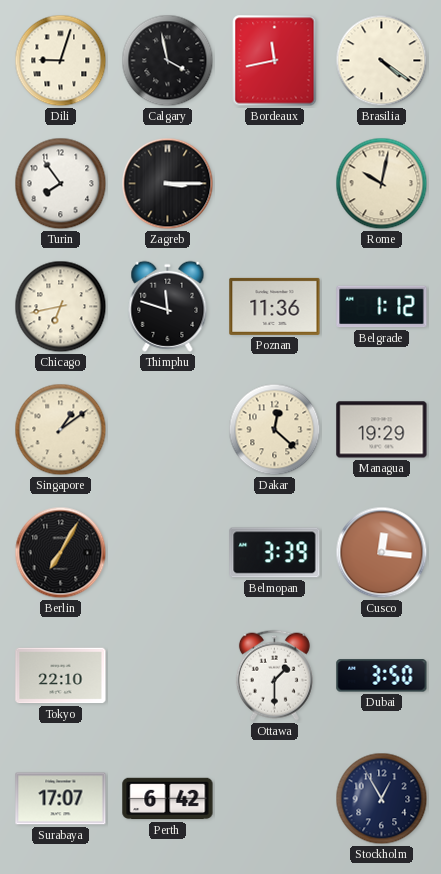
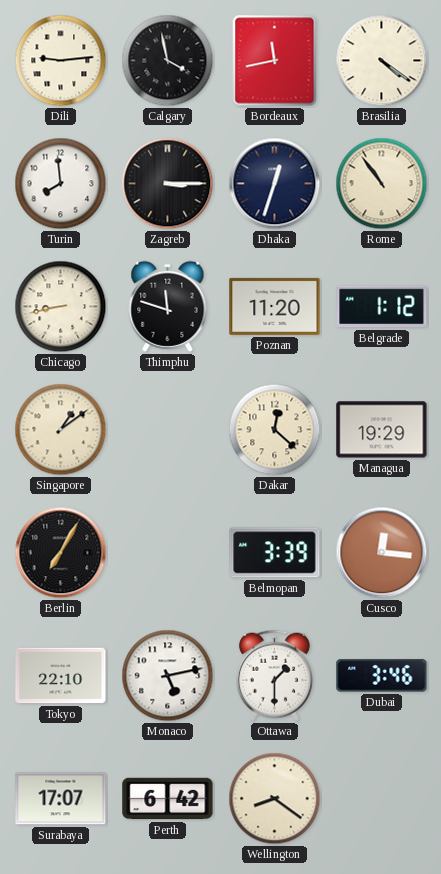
Dili: 9:03 -> 9:14
Turin: 7:54 -> 7:59
Dhaka: none -> 12:33
Rome: 10:02 -> 10:54
Chicago: 6:43 -> 8:43
Poznan: 11:36 -> 11:20
Monaco: none -> 5:13
Dubai: 3:50 -> 3:46
Wellington: none -> 8:21
Stockholm: 12:55 -> none
